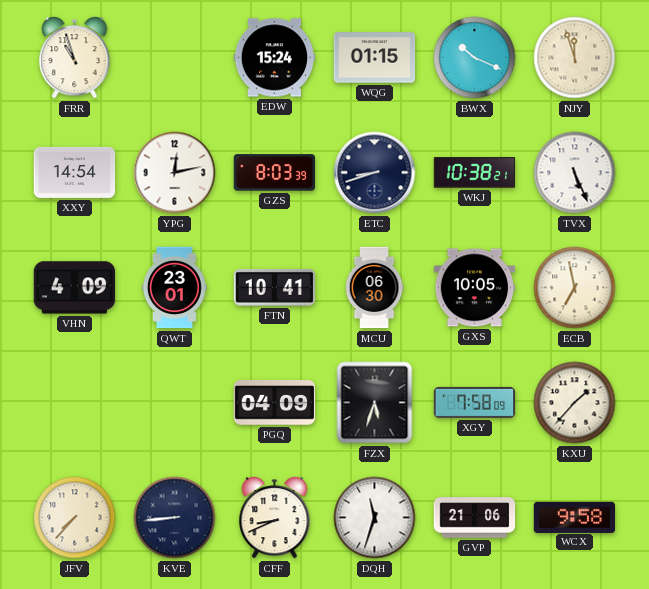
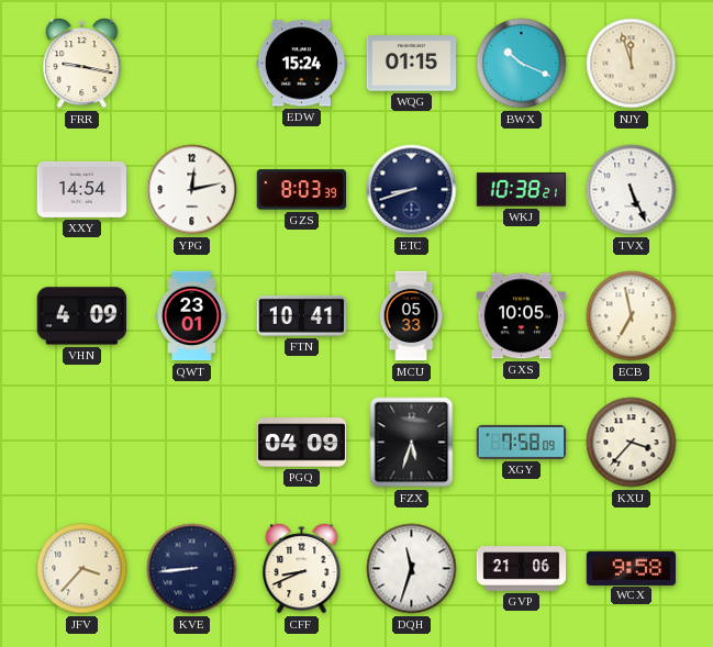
FRR: 10:57 -> 9:17
MCU: 06:30 -> 05:33
KXU: 1:37 -> 3:37
JFV: 7:37 -> 3:37
